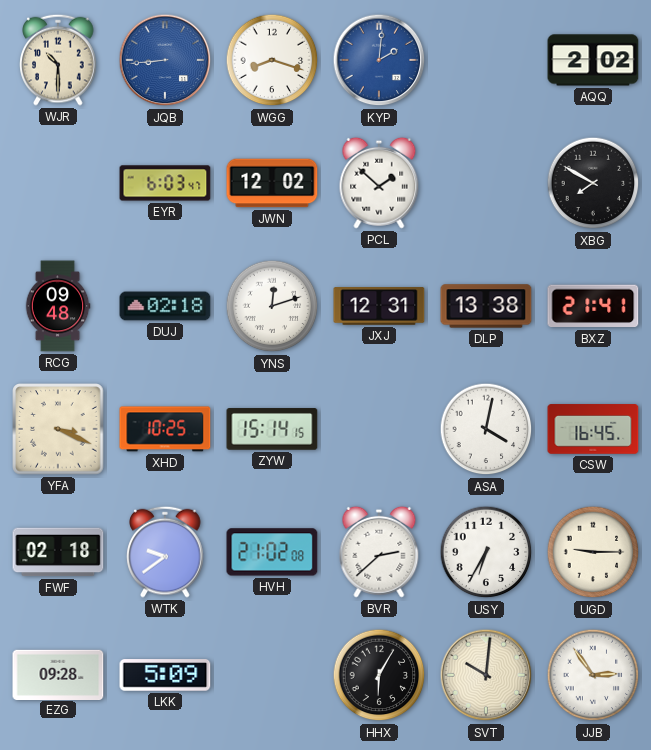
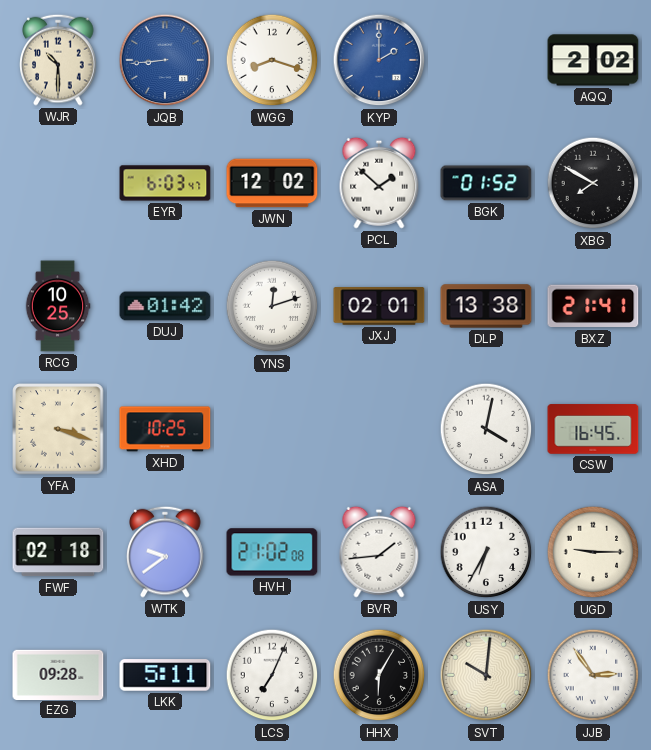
KYP: 2:01 -> 2:00
BGK: none -> 01:52
RCG: 09:48 -> 10:25
DUJ: 02:18 -> 01:42
JXJ: 12:31 -> 02:01
YFA: 3:19 -> 3:18
ZYW: 15:14 -> none
BVR: 2:38 -> 1:44
LKK: 5:09 -> 5:11
LCS: none -> 7:04
